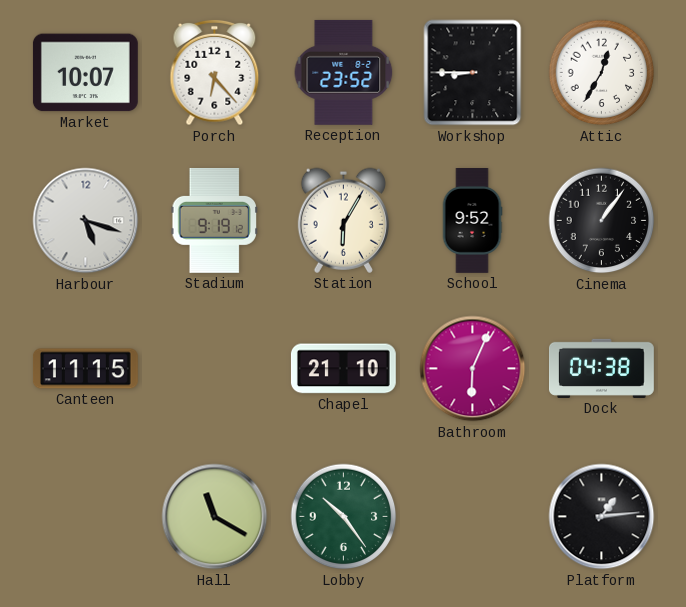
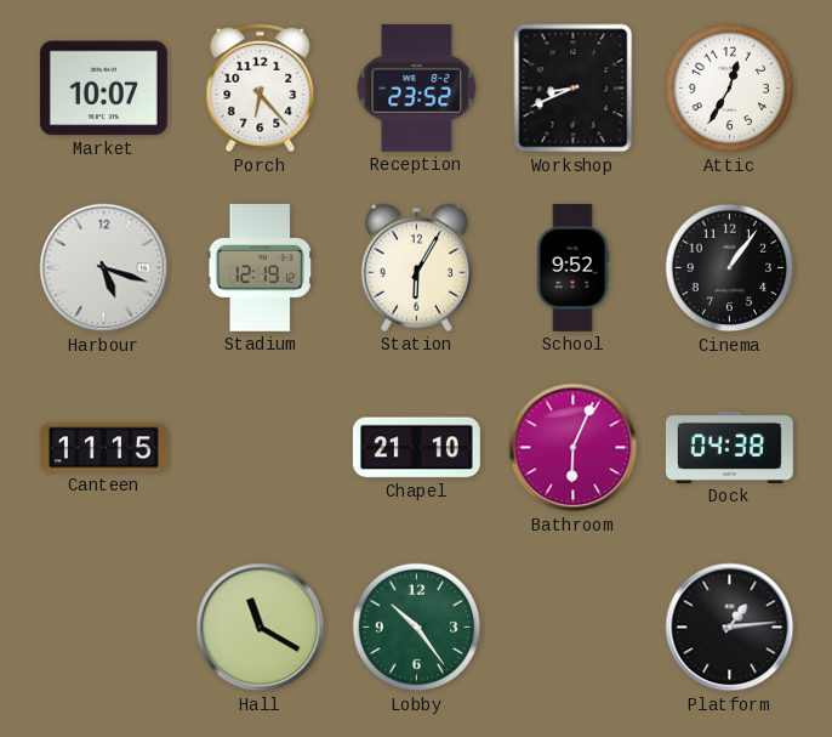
Workshop: 8:45 -> 8:41
Stadium: 9:19 -> 12:19
